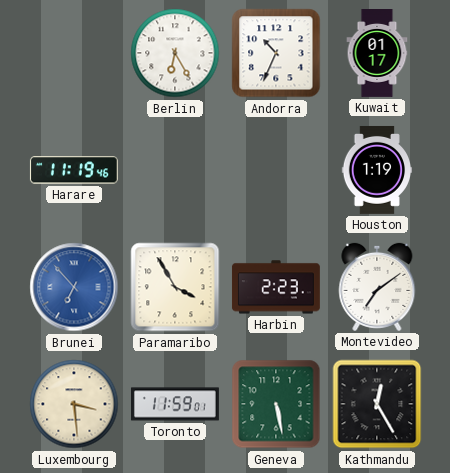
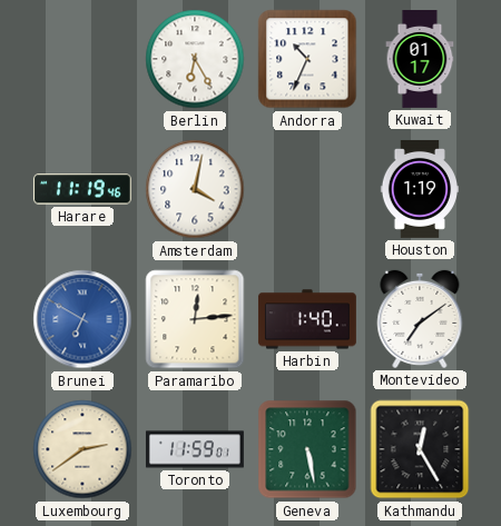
Amsterdam: none -> 4:02
Brunei: 6:53 -> 6:50
Paramaribo: 3:55 -> 12:14
Harbin: 2:23 -> 1:40
Luxembourg: 3:29 -> 2:39
